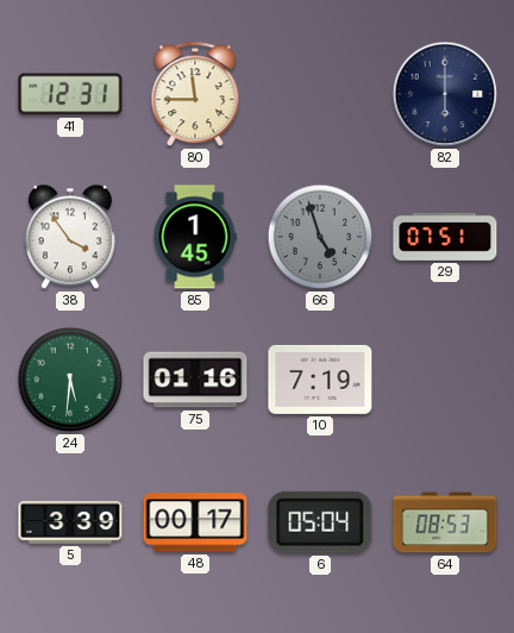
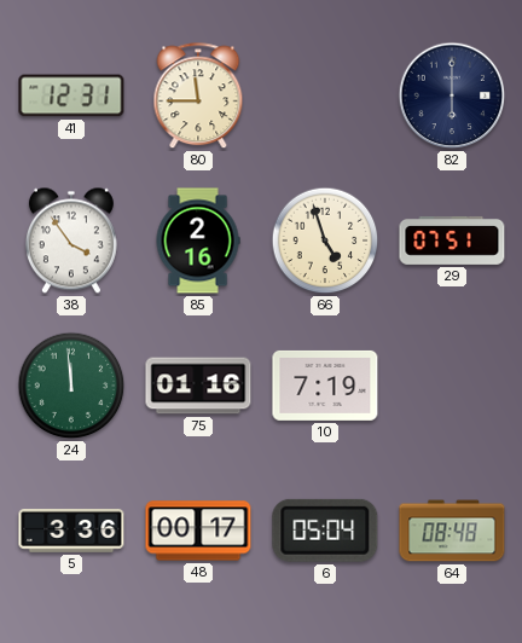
85: 1:45 -> 2:16
66 dial: grey -> cream
24: 5:31 -> 11:59
5: 3:39 -> 3:36
64: 08:53 -> 08:48
